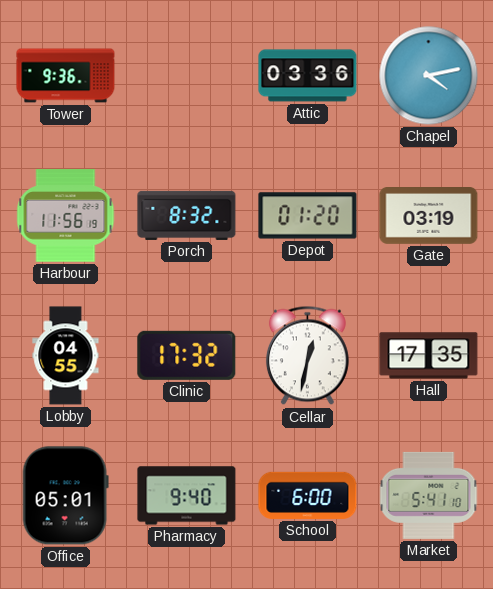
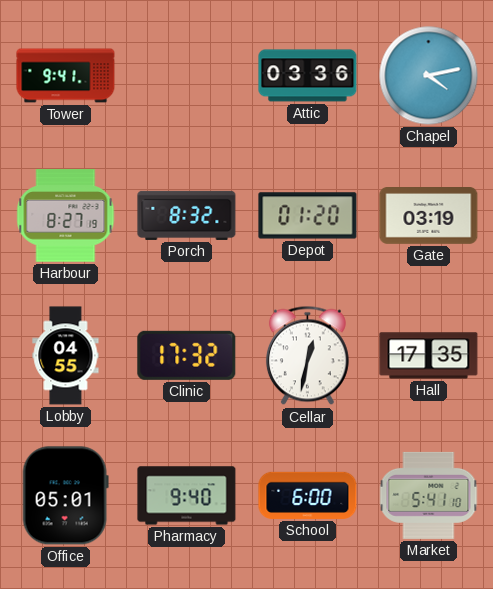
Tower: 9:36 -> 9:41
Harbour: 11:56 -> 8:27
